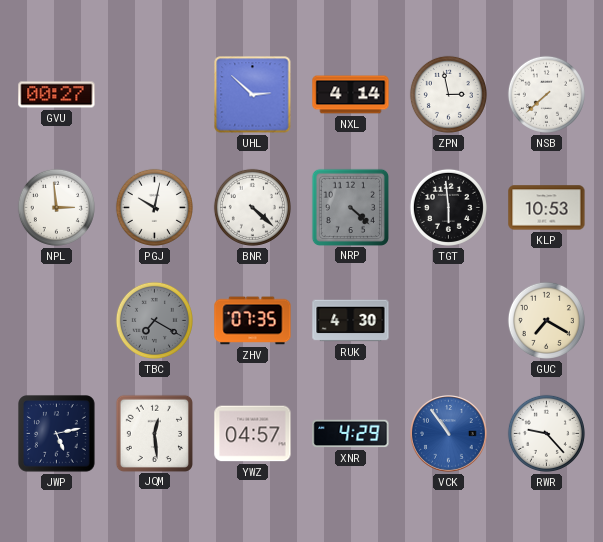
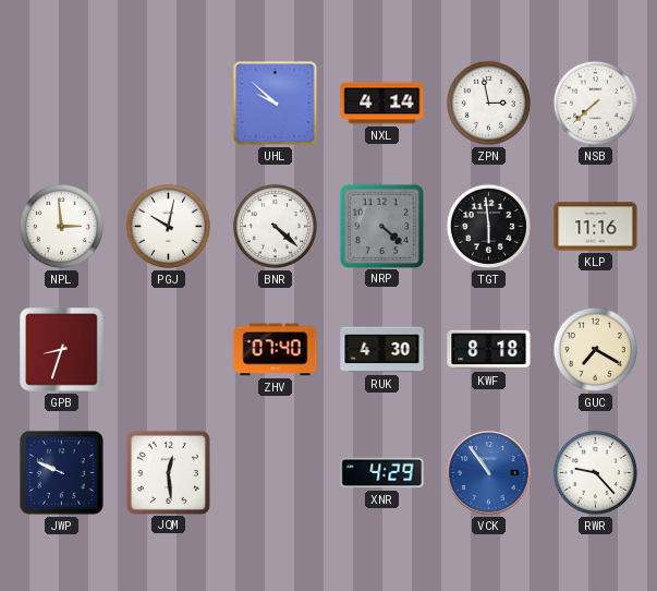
GVU: 00:27 -> none
UHL: 2:52 -> 9:52
KLP: 10:53 -> 11:16
GPB: none -> 8:33
TBC: 7:20 -> none
ZHV: 07:35 -> 07:40
KWF: none -> 8:18
JWP: 5:13 -> 9:49
YWZ: 04:57 -> none
